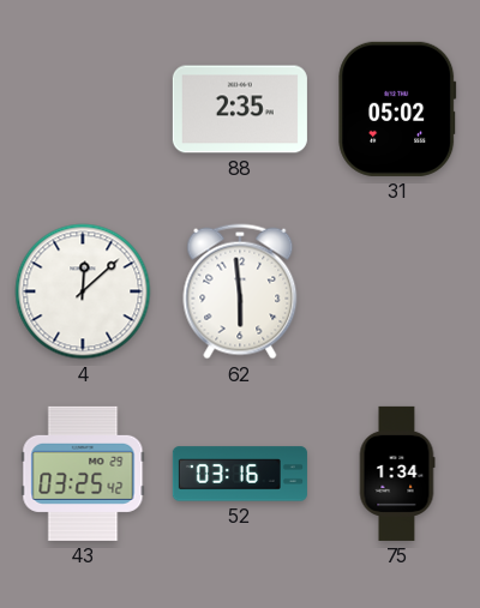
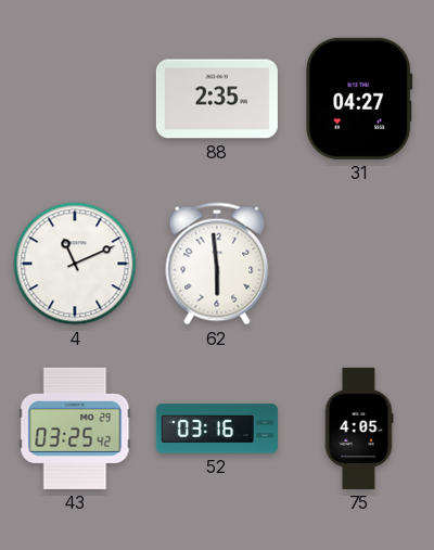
31: 05:02 -> 04:27
4: 12:08 -> 11:11
75: 1:34 -> 4:05
